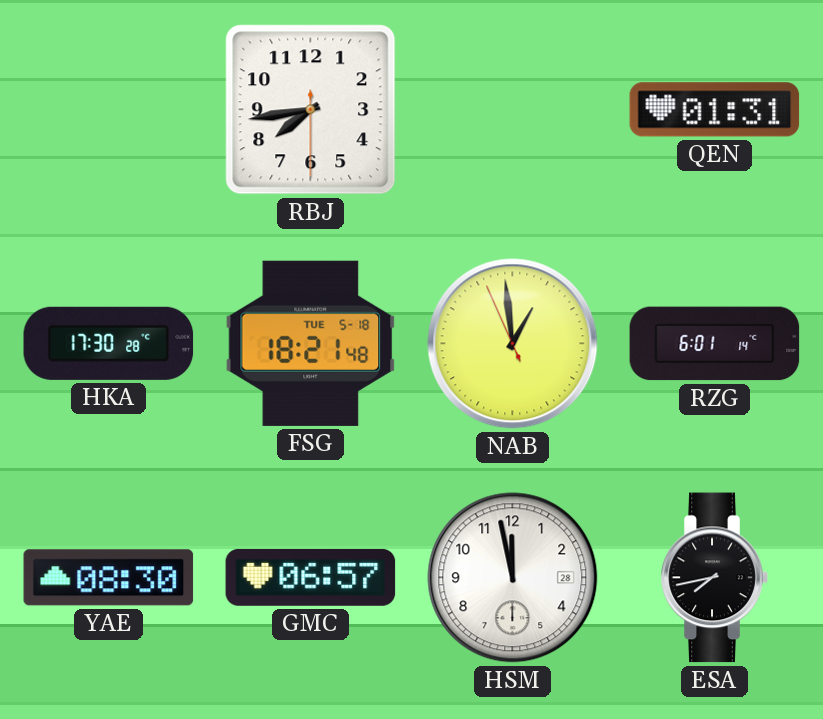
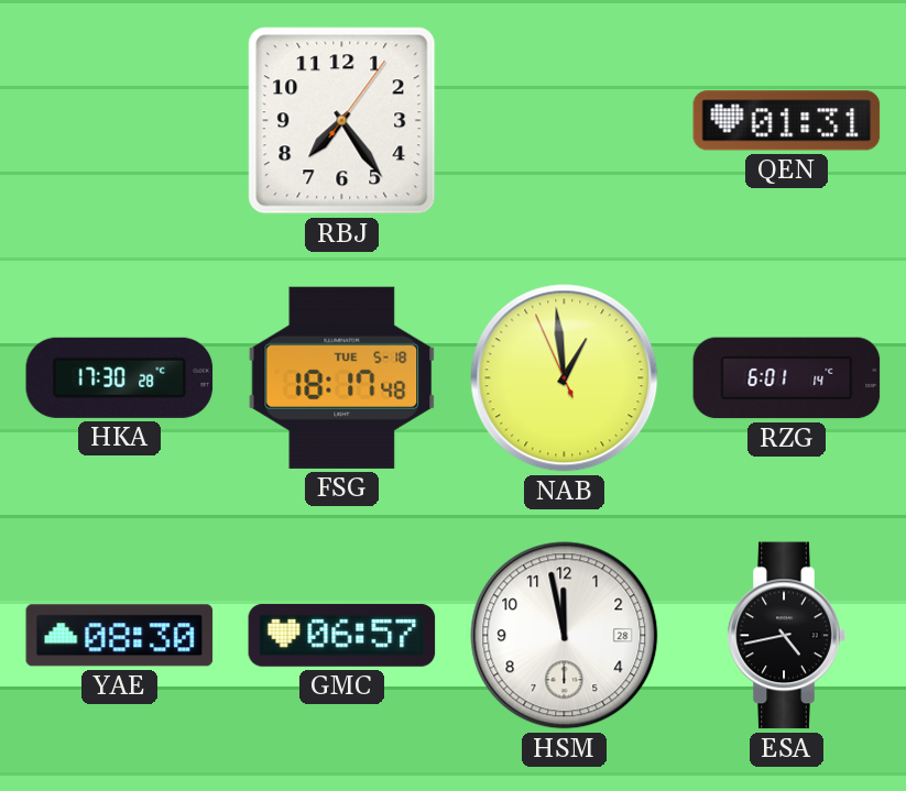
RBJ: 7:43 -> 7:24
FSG: 18:21 -> 18:17
ESA: 7:43 -> 4:43
